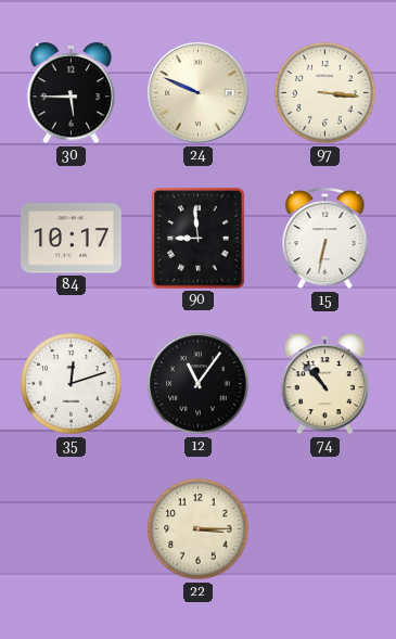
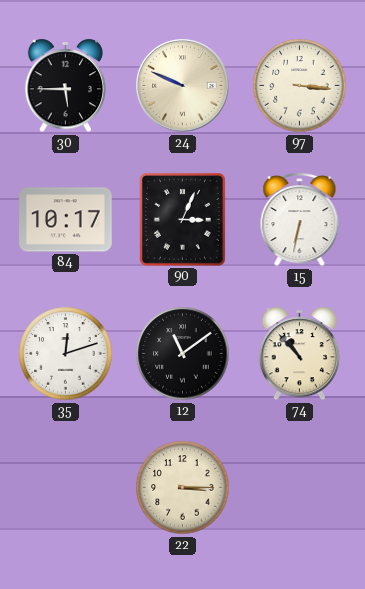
90: 8:59 -> 3:04
12: 11:06 -> 11:09
